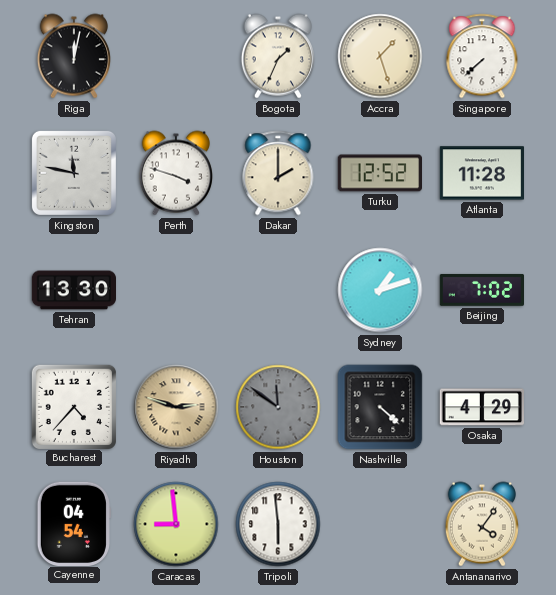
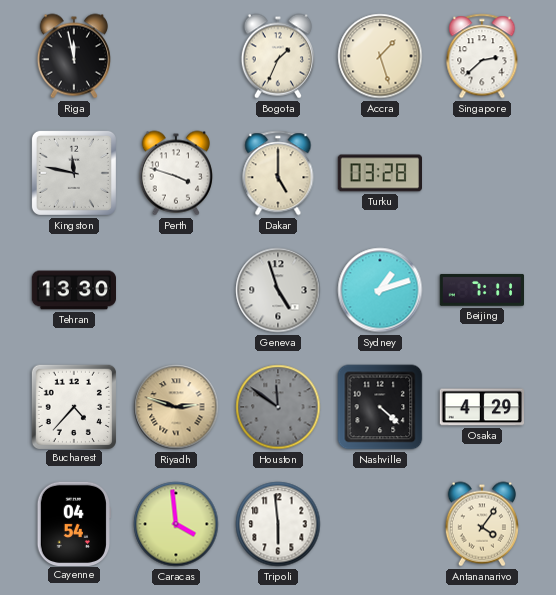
Riga: 12:02 -> 11:58
Singapore: 7:38 -> 2:38
Dakar: 2:00 -> 5:00
Turku: 12:52 -> 03:28
Atlanta: 11:28 -> none
Geneva: none -> 4:57
Beijing: 7:02 -> 7:11
Caracas: 8:59 -> 3:59
